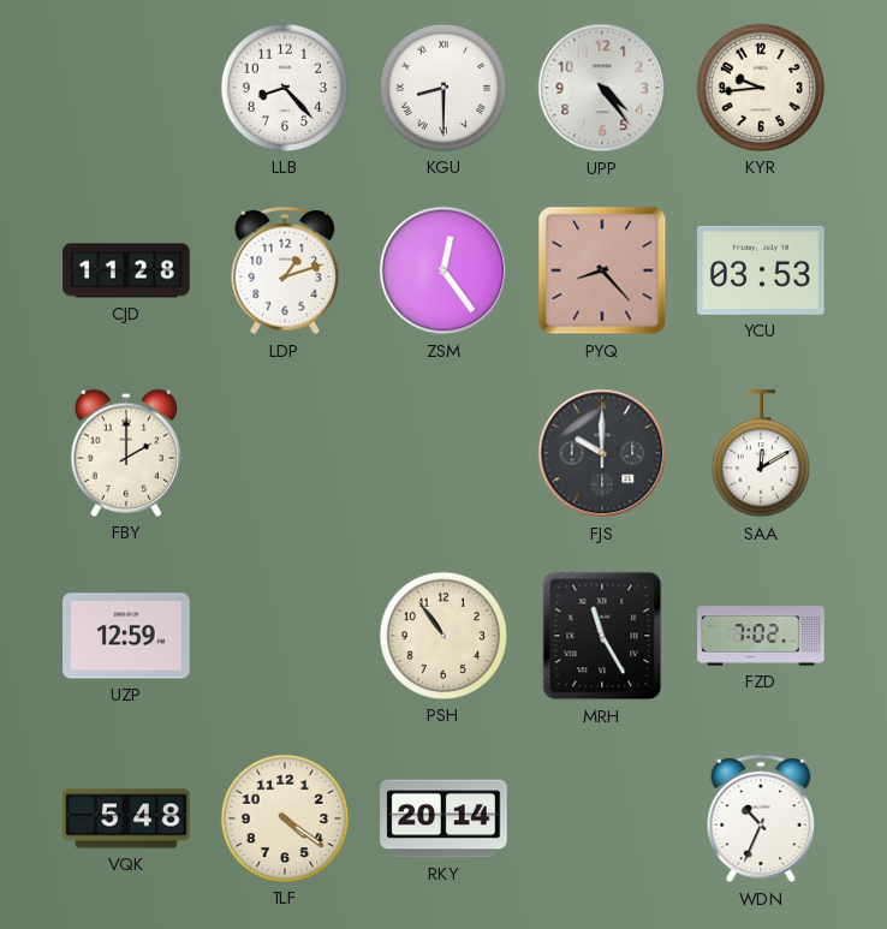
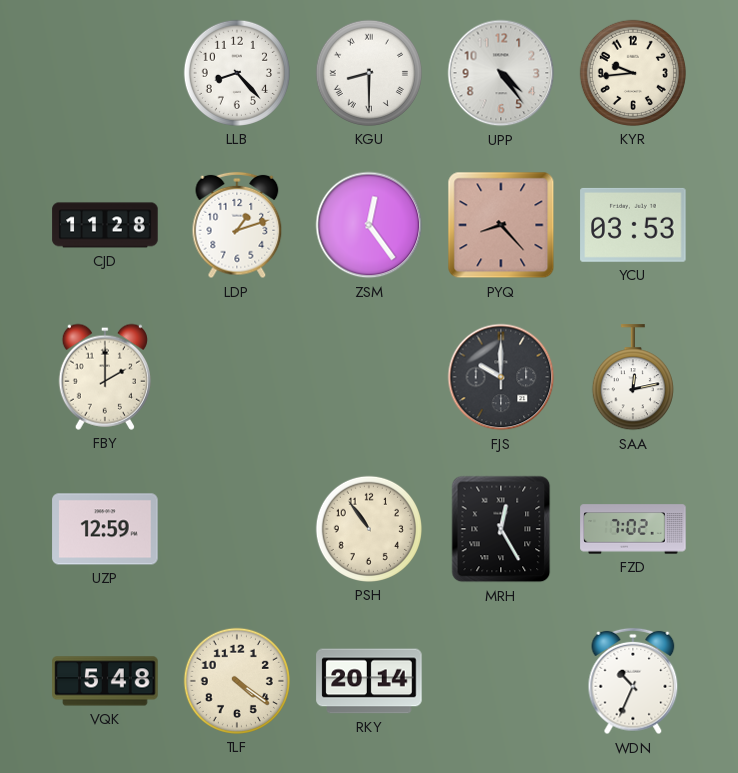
SAA: 12:10 -> 12:13
MRH: 11:25 -> 12:25
